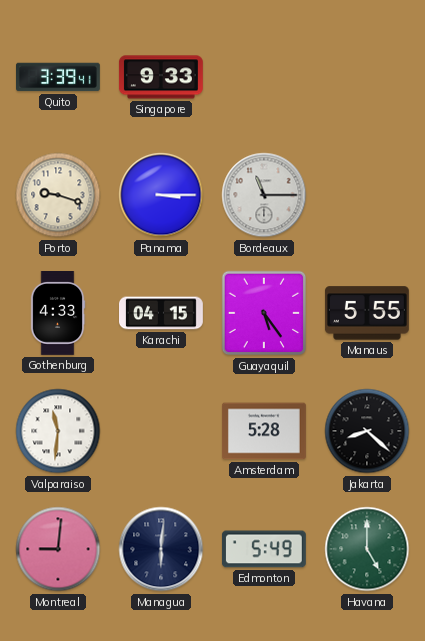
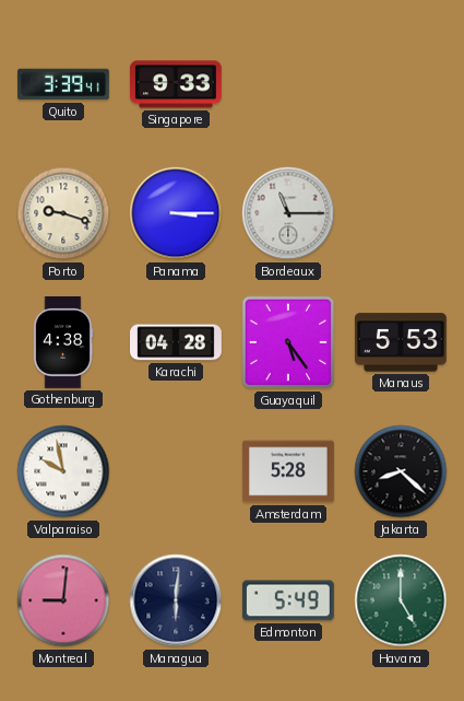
Gothenburg: 4:33 -> 4:38
Karachi: 04:15 -> 04:28
Manaus: 5:55 -> 5:53
Valparaiso: 11:31 -> 9:58
